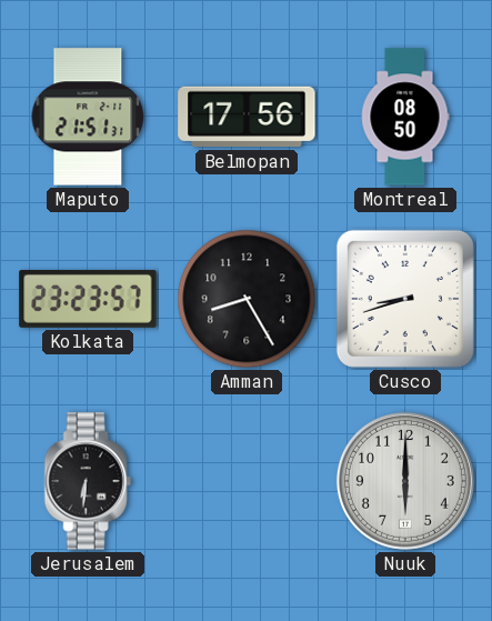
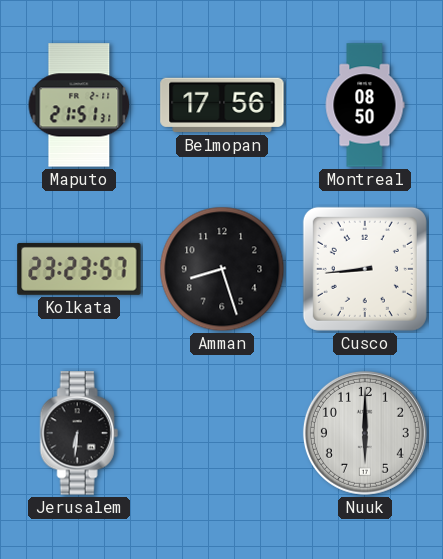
Amman: 8:25 -> 8:27
Cusco: 8:42 -> 8:44
